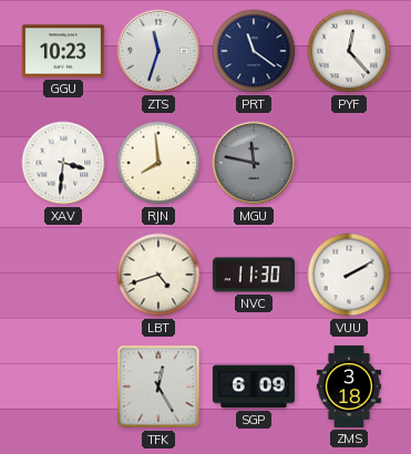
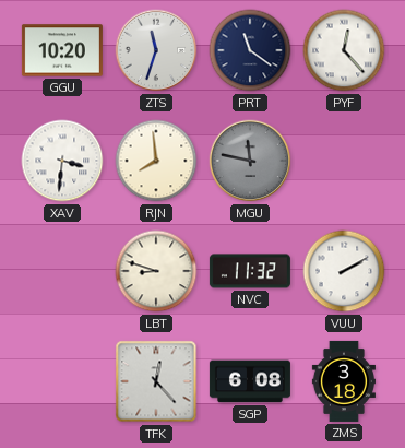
GGU: 10:23 -> 10:20
LBT: 4:42 -> 8:48
NVC: 11:30 -> 11:32
TFK: 12:25 -> 12:23
SGP: 6:09 -> 6:08
